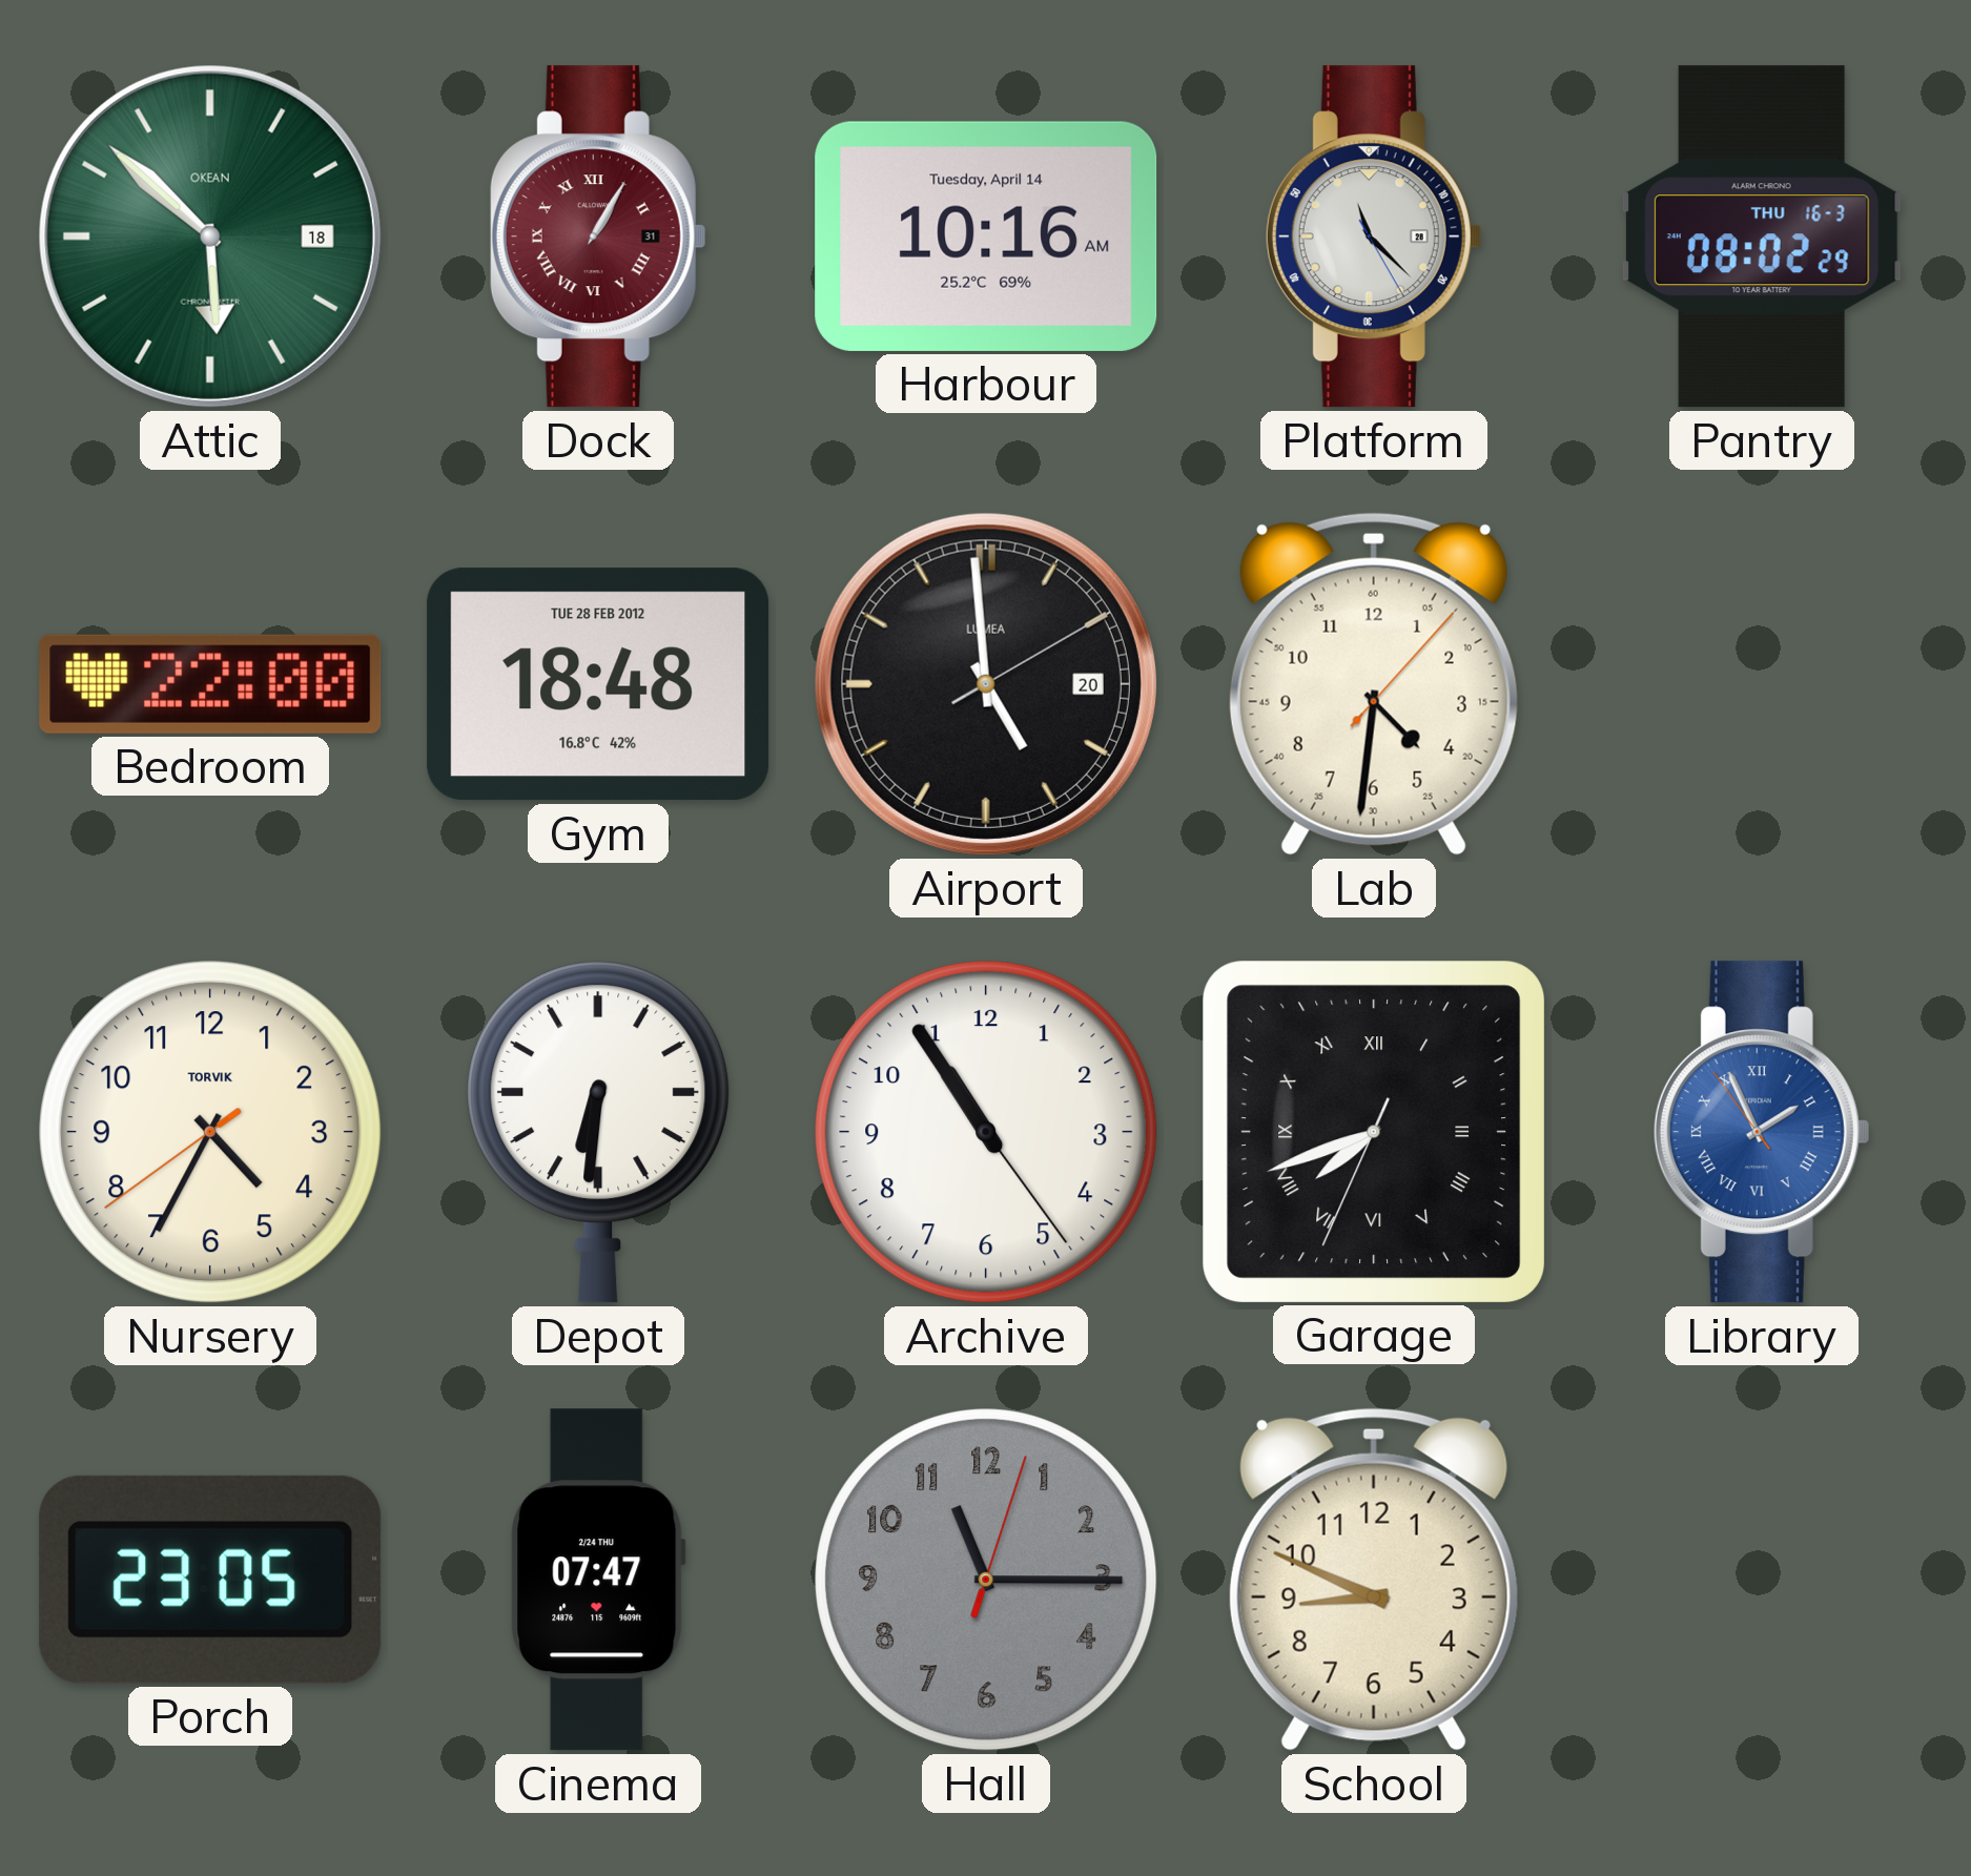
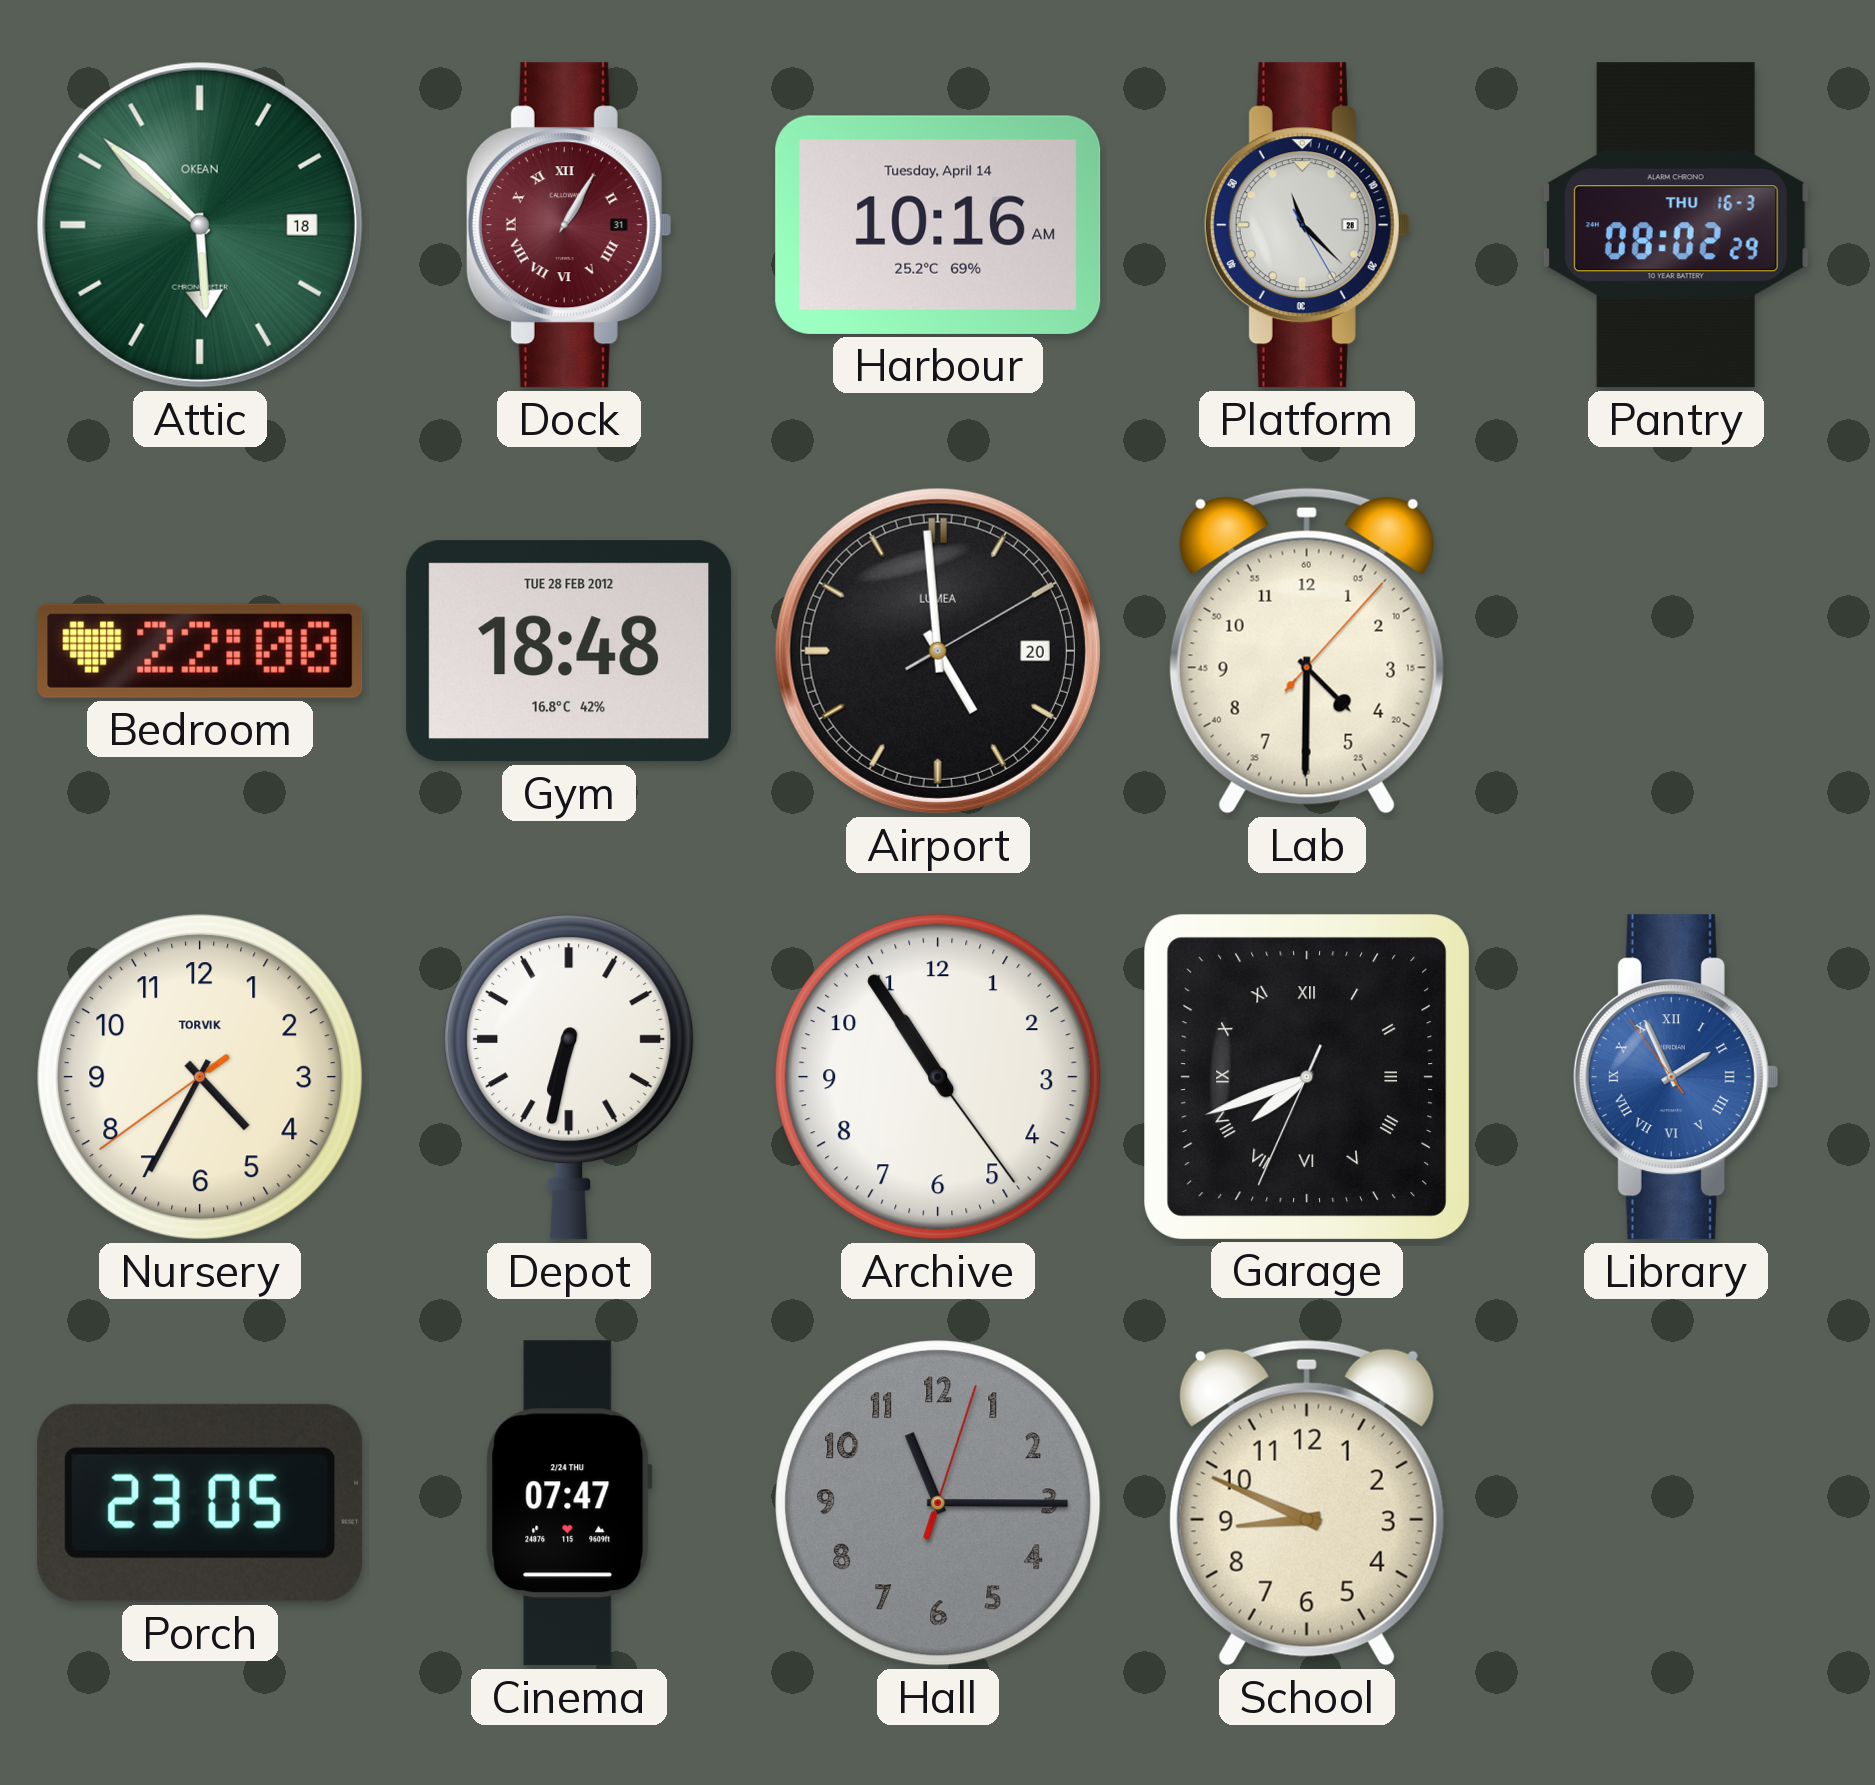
Lab: 4:31 -> 4:30
Depot: 6:31 -> 6:32
